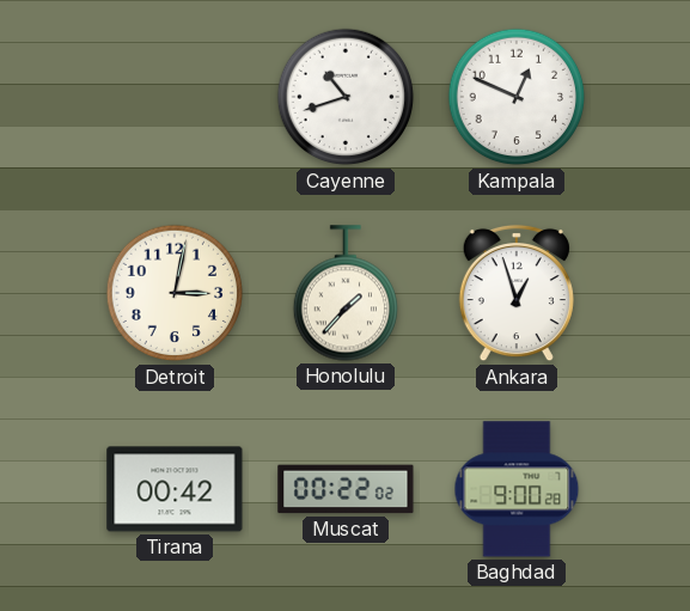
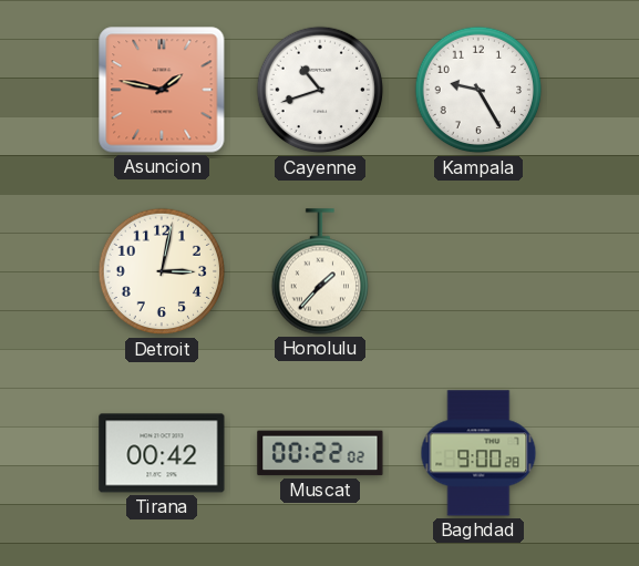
Asuncion: none -> 1:47
Kampala: 12:49 -> 9:25
Ankara: 12:57 -> none
